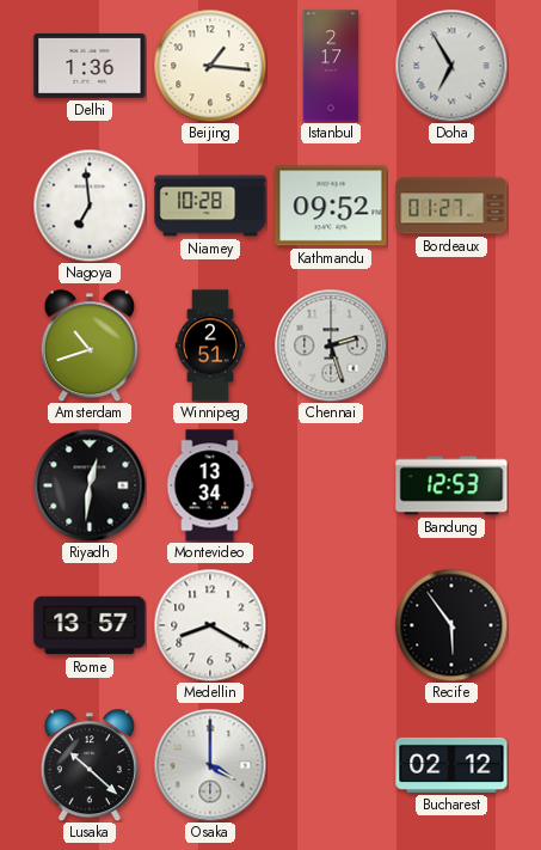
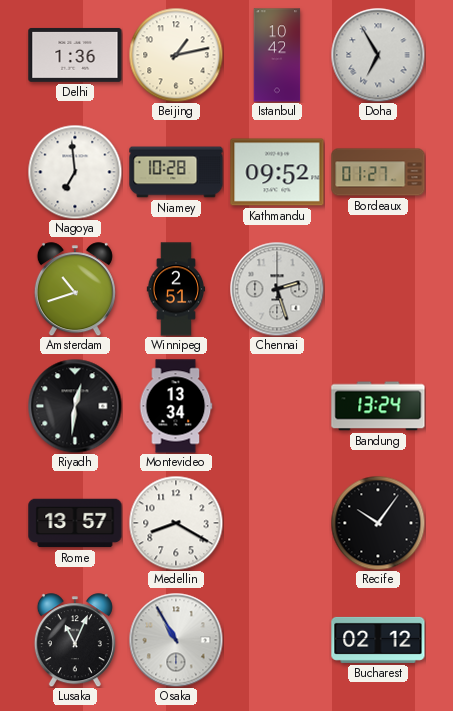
Beijing: 1:16 -> 1:13
Istanbul: 2:17 -> 10:42
Bandung: 12:53 -> 13:24
Recife: 5:54 -> 10:06
Lusaka: 10:22 -> 11:04
Osaka: 4:00 -> 10:55
